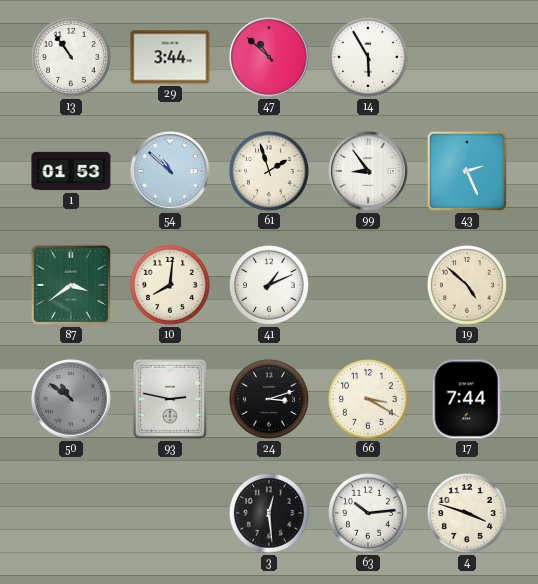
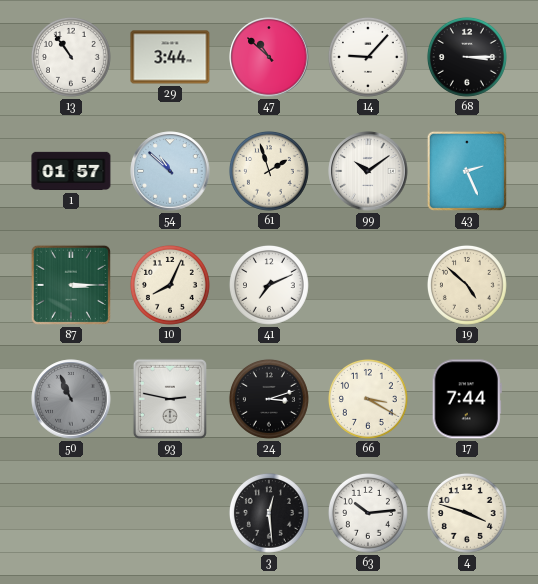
14: 5:55 -> 9:07
68: none -> 3:15
1: 01:53 -> 01:57
99: 8:54 -> 10:09
87: 3:39 -> 3:15
10: 8:01 -> 8:04
41: 1:11 -> 7:11
50: 10:51 -> 10:56
